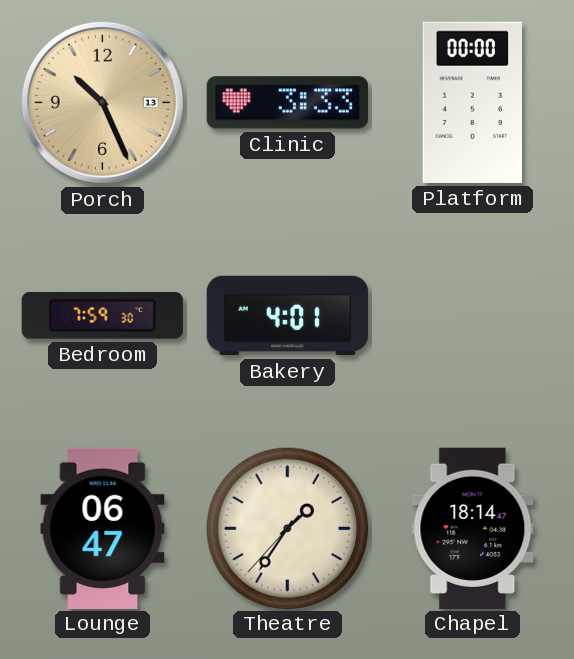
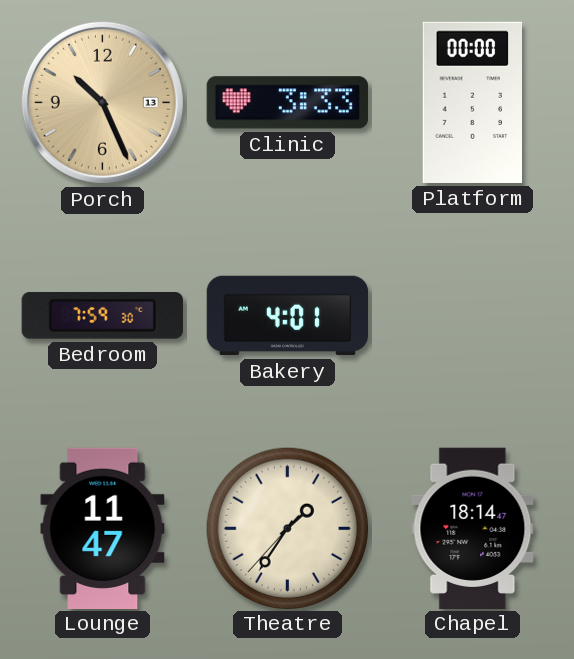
Lounge: 06:47 -> 11:47
